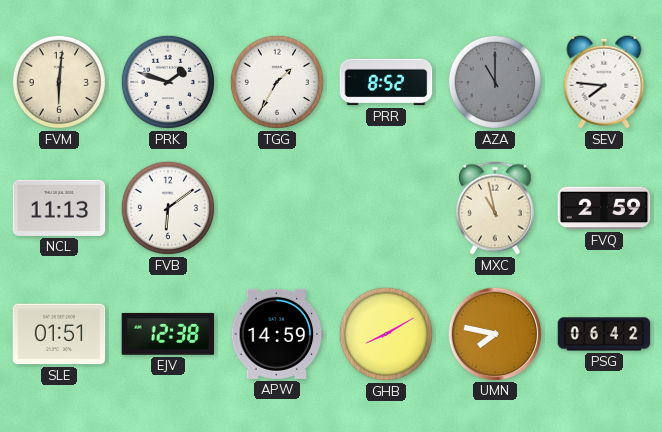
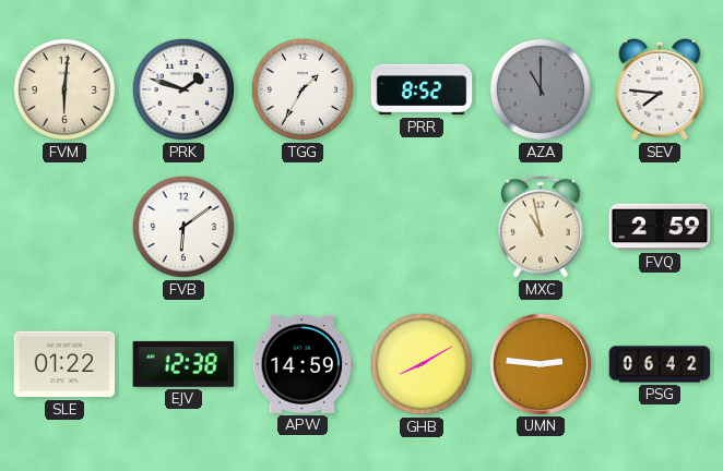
NCL: 11:13 -> none
SLE: 01:51 -> 01:22
UMN: 7:47 -> 2:46
